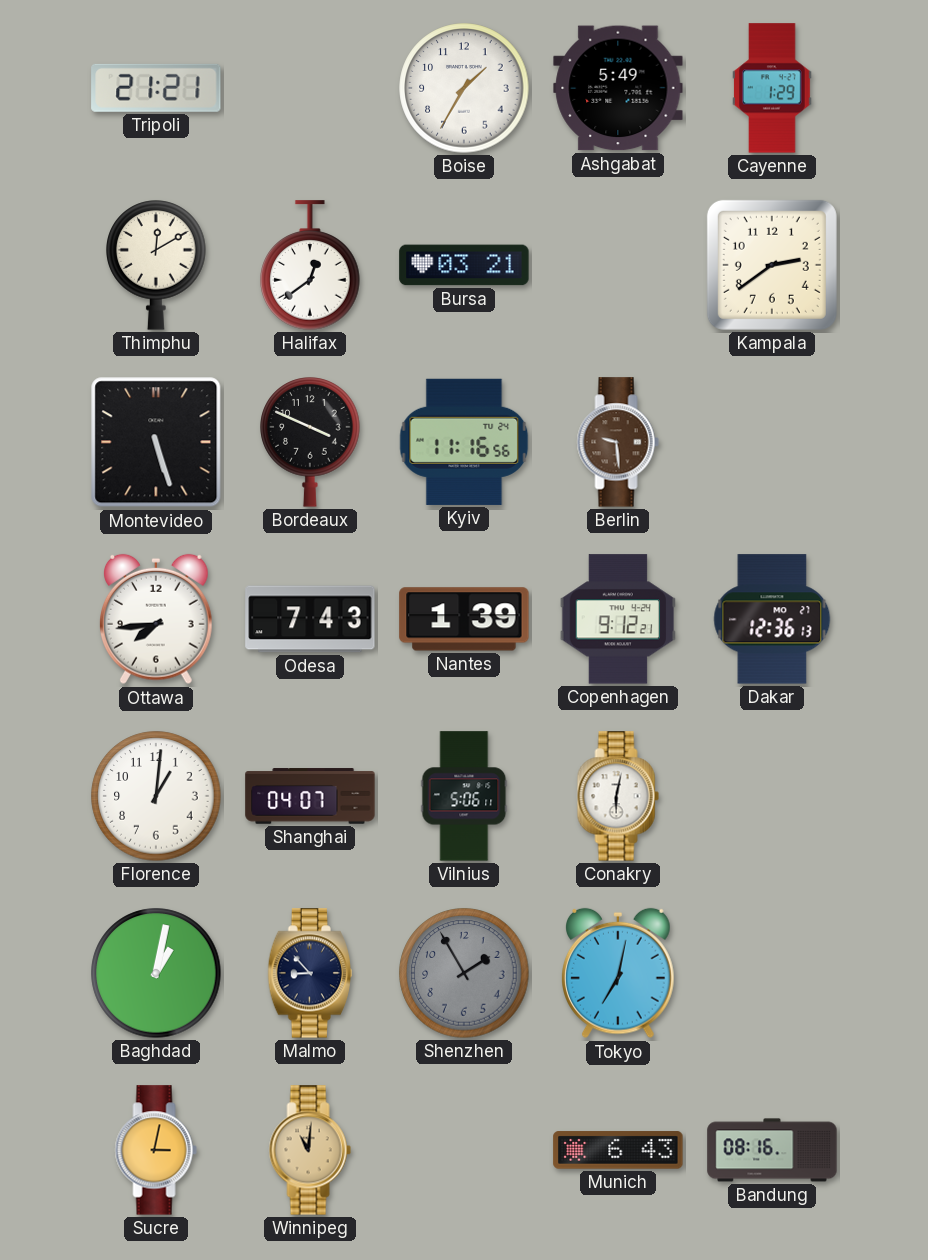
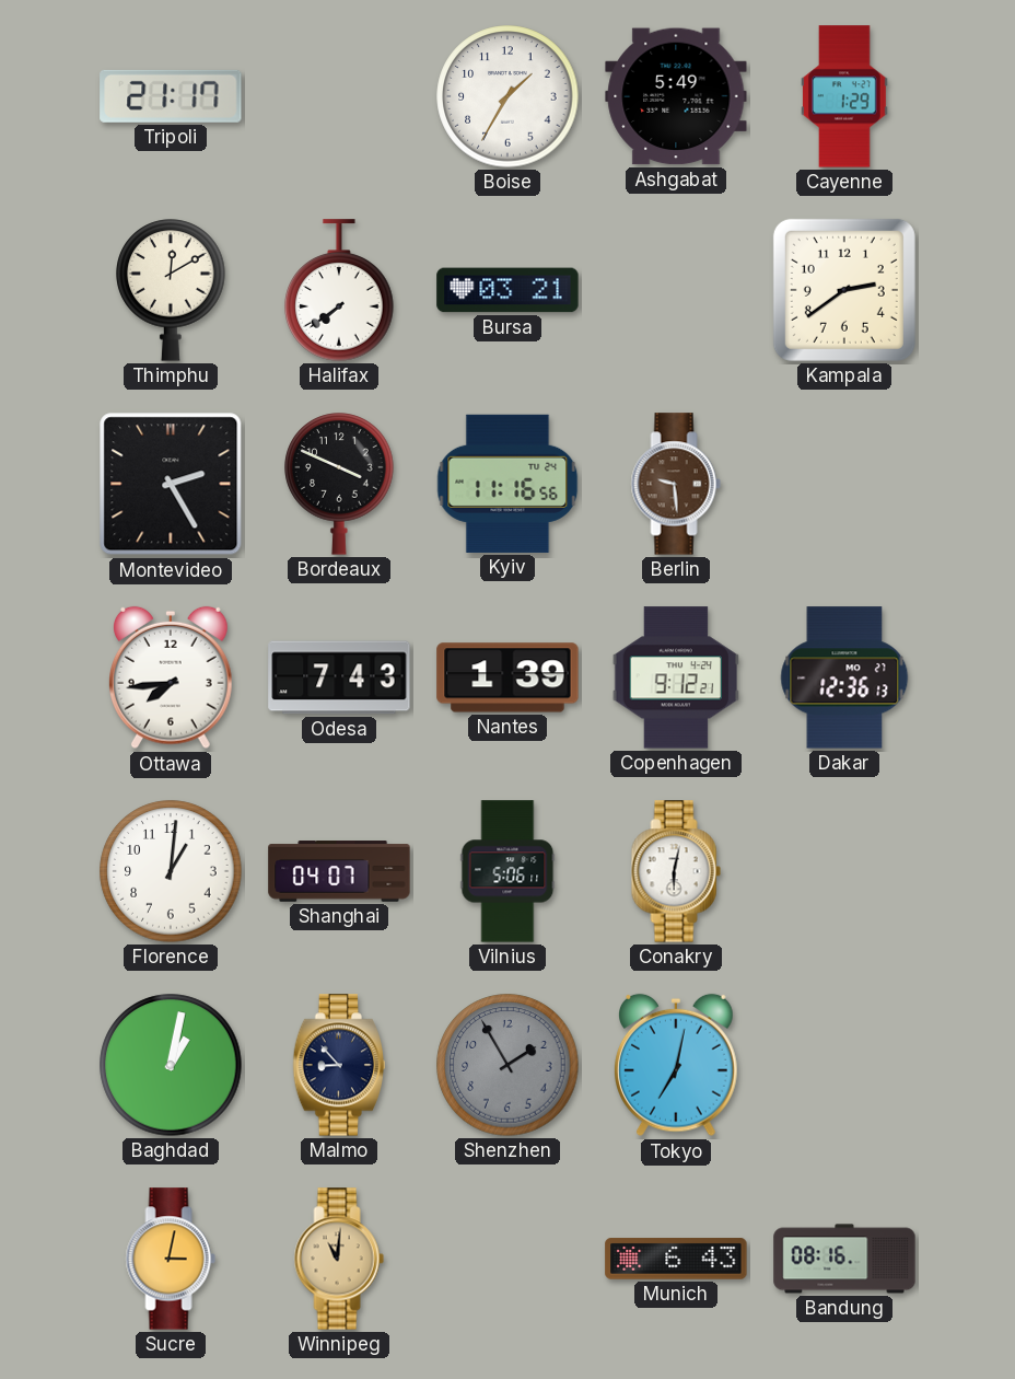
Tripoli: 21:21 -> 21:17
Halifax: 12:39 -> 7:39
Montevideo: 5:27 -> 2:25
